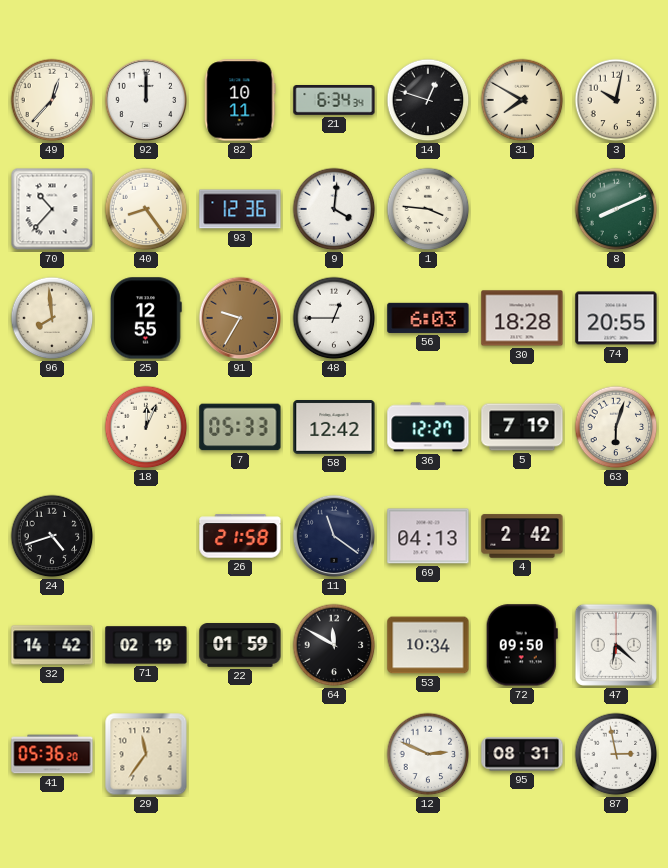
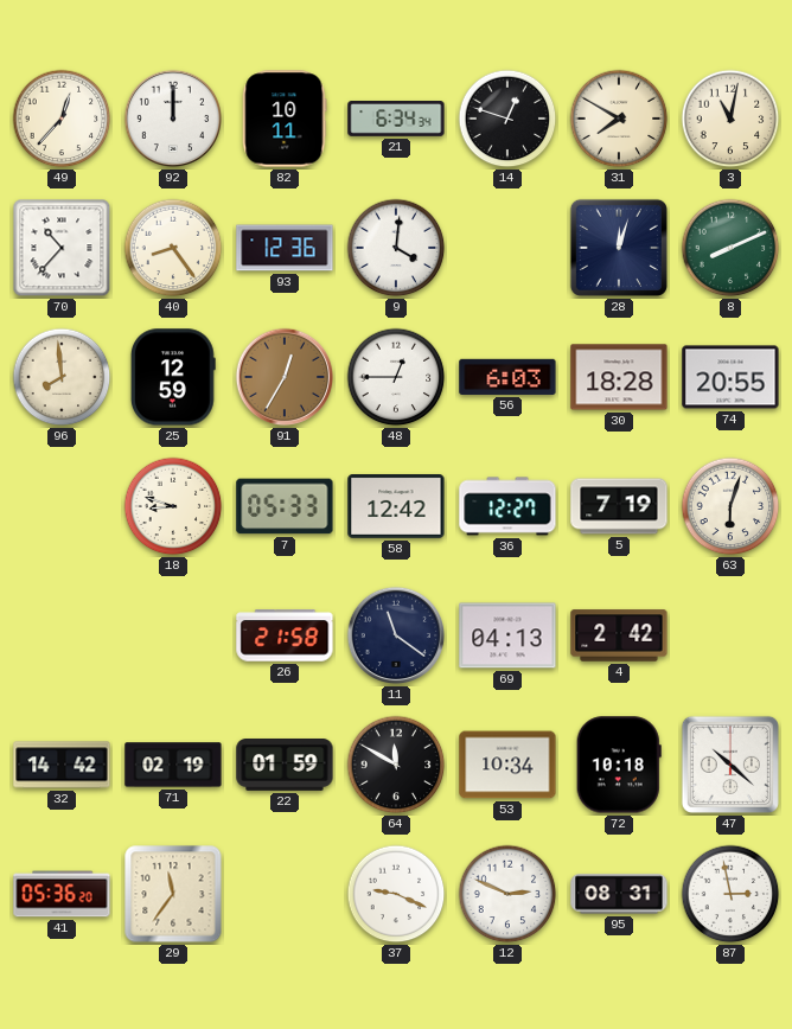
3: 10:02 -> 11:02
1: 3:46 -> none
28: none -> 12:03
25: 12:55 -> 12:59
91: 9:35 -> 12:35
18: 12:04 -> 8:48
24: 4:42 -> none
72: 09:50 -> 10:18
47: 6:22 -> 10:22
37: none -> 9:19
